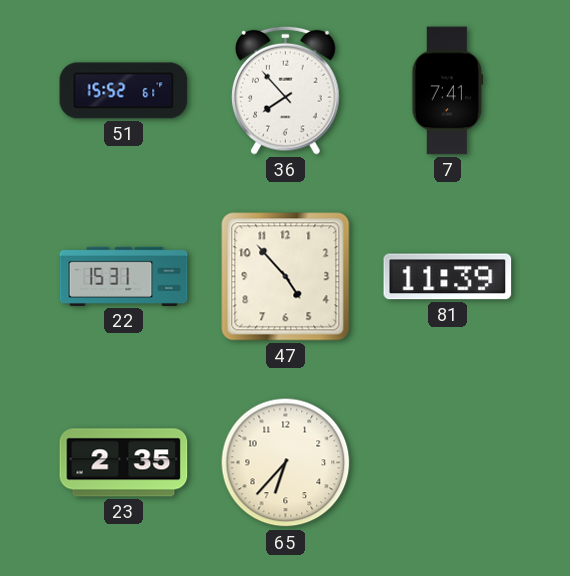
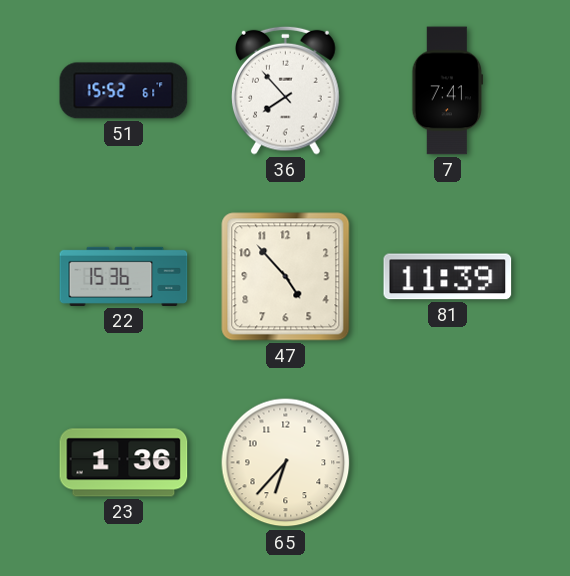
22: 15:31 -> 15:36
23: 2:35 -> 1:36
